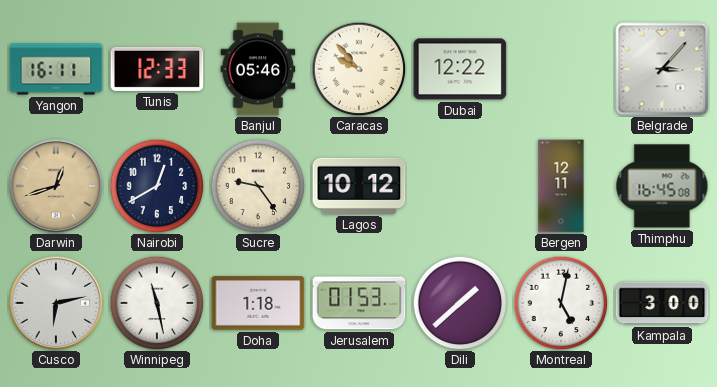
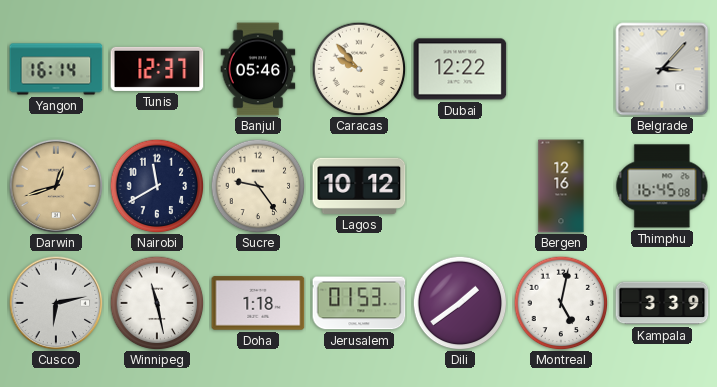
Yangon: 16:11 -> 16:14
Tunis: 12:33 -> 12:37
Nairobi: 12:40 -> 11:40
Bergen: 12:11 -> 12:16
Dili: 1:38 -> 1:39
Kampala: 3:00 -> 3:39
